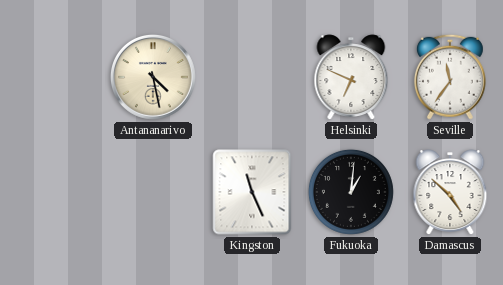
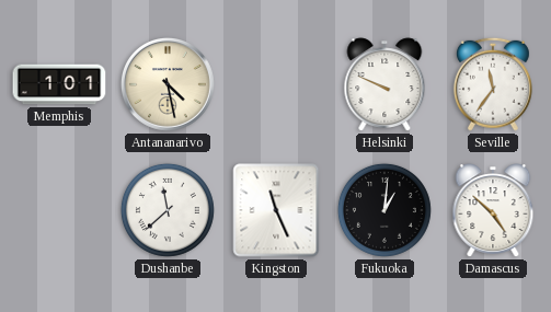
Memphis: none -> 1:01
Helsinki: 6:49 -> 9:49
Dushanbe: none -> 11:38
